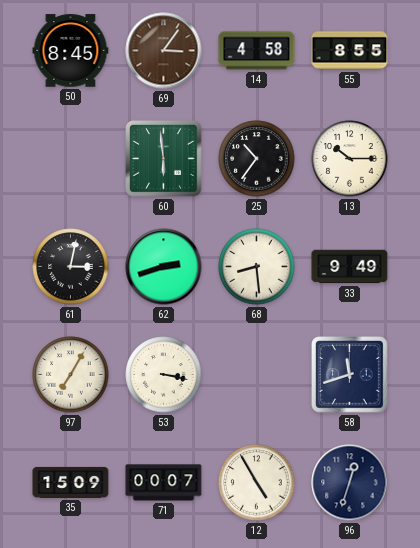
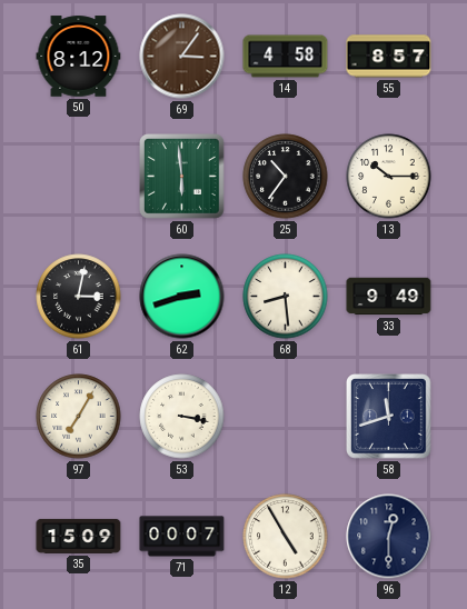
50: 8:45 -> 8:12
55: 8:55 -> 8:57
96: 12:33 -> 12:30
